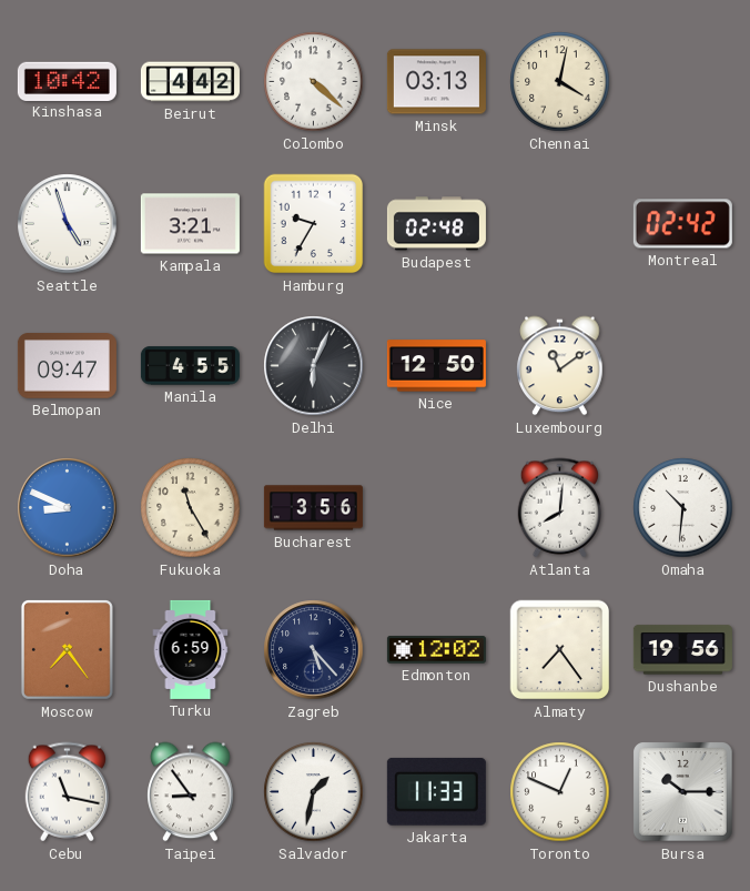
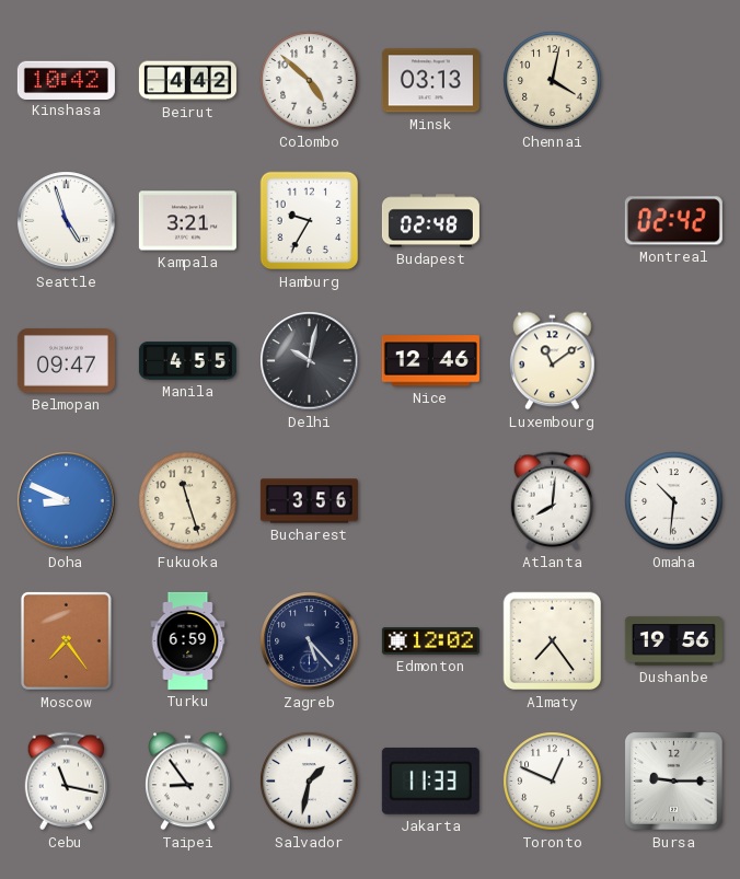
Colombo: 4:22 -> 4:52
Delhi: 6:04 -> 10:02
Nice: 12:50 -> 12:46
Fukuoka: 11:25 -> 11:27
Bursa: 10:15 -> 9:15
